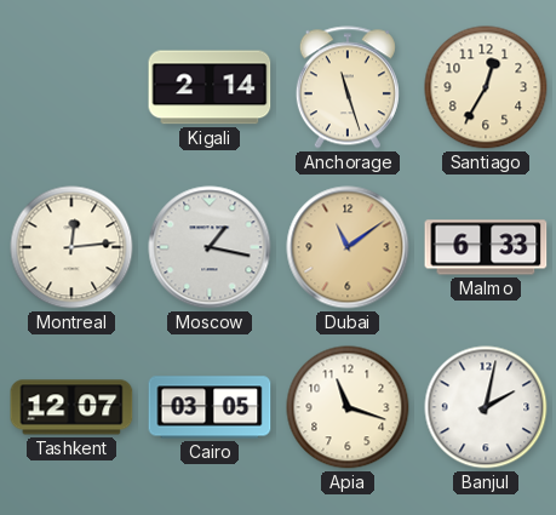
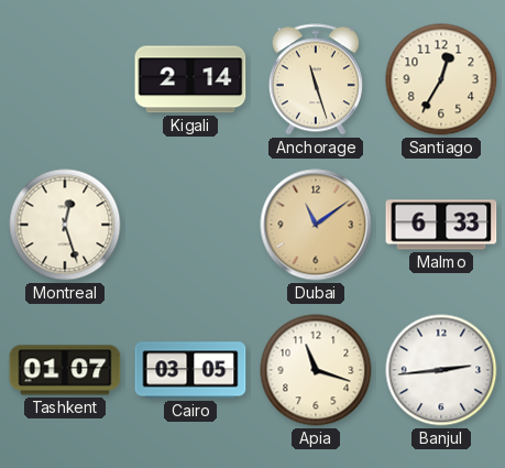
Montreal: 12:14 -> 12:27
Moscow: 1:17 -> none
Tashkent: 12:07 -> 01:07
Banjul: 2:02 -> 2:44
